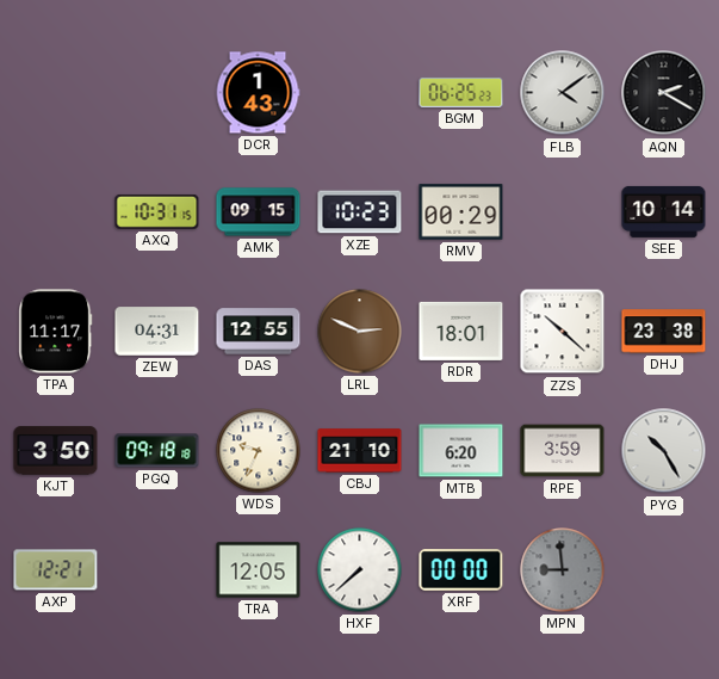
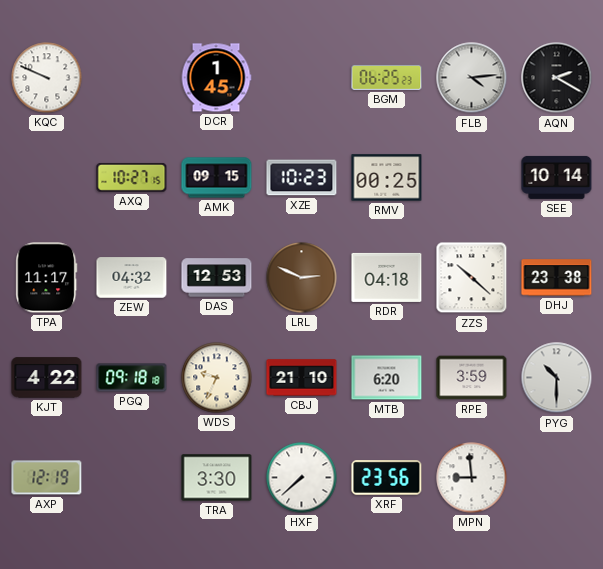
KQC: none -> 9:49
DCR: 1:43 -> 1:45
FLB: 4:09 -> 4:14
AXQ: 10:31 -> 10:27
RMV: 00:29 -> 00:25
ZEW: 04:31 -> 04:32
DAS: 12:55 -> 12:53
RDR: 18:01 -> 04:18
KJT: 3:50 -> 4:22
PYG: 10:25 -> 10:30
AXP: 12:21 -> 12:19
TRA: 12:05 -> 3:30
XRF: 00:00 -> 23:56
MPN dial: grey -> white
